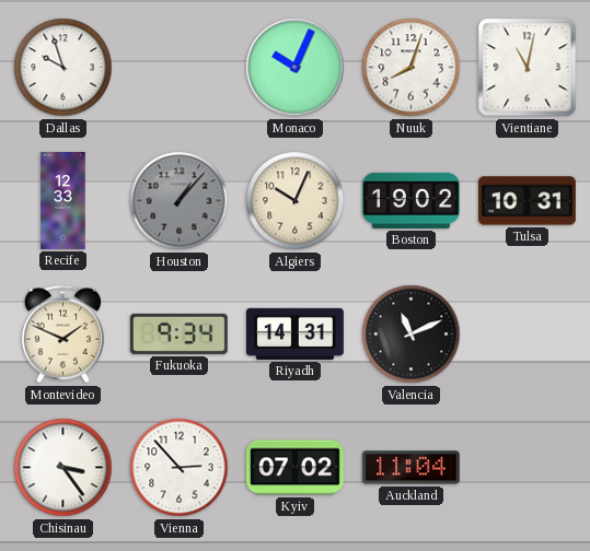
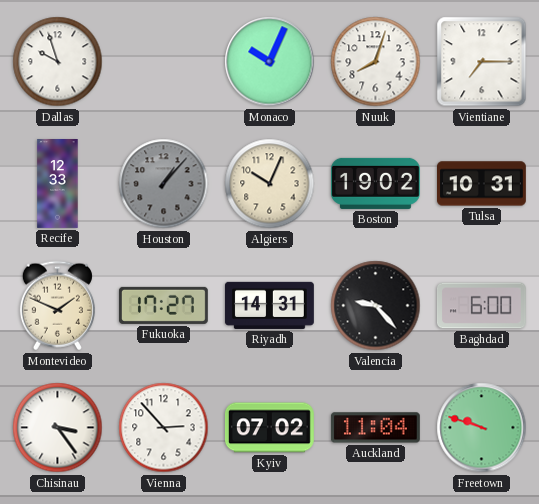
Vientiane: 11:02 -> 7:15
Fukuoka: 9:34 -> 17:27
Valencia: 11:11 -> 9:23
Baghdad: none -> 6:00
Freetown: none -> 9:48
